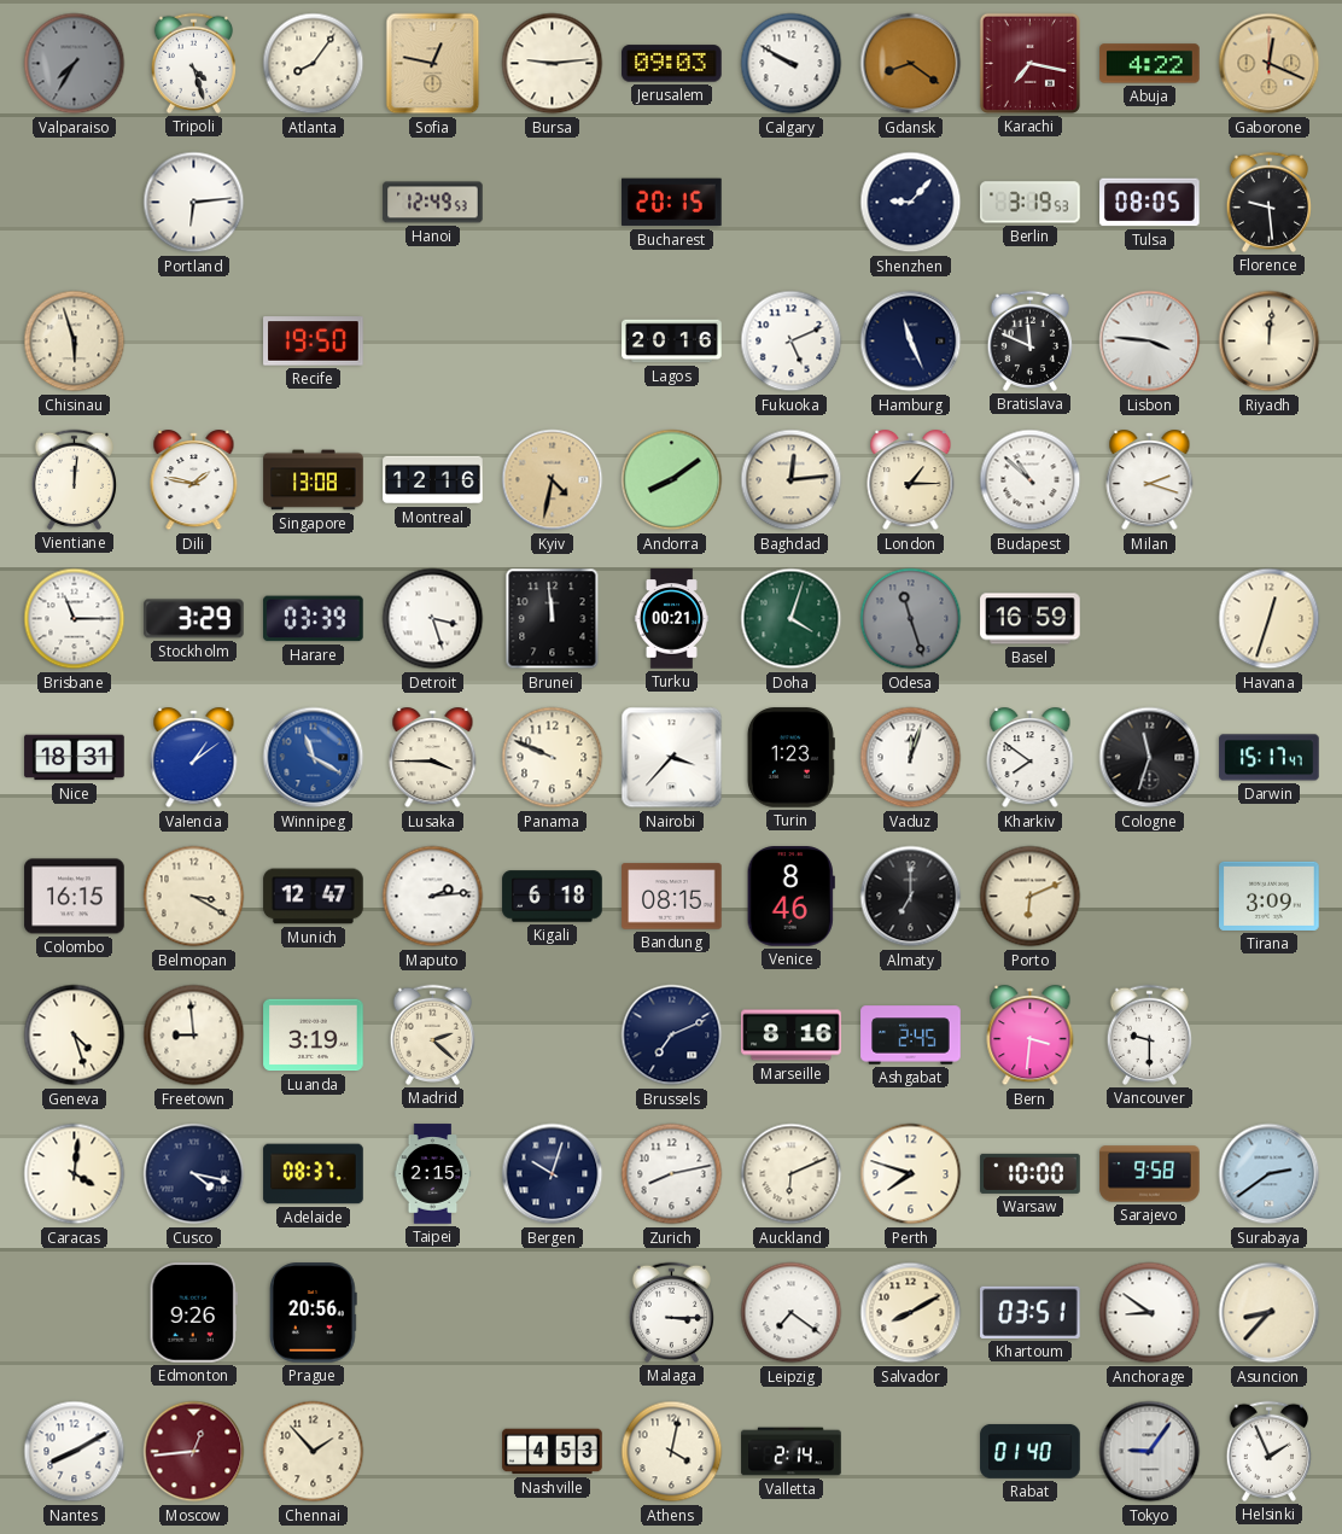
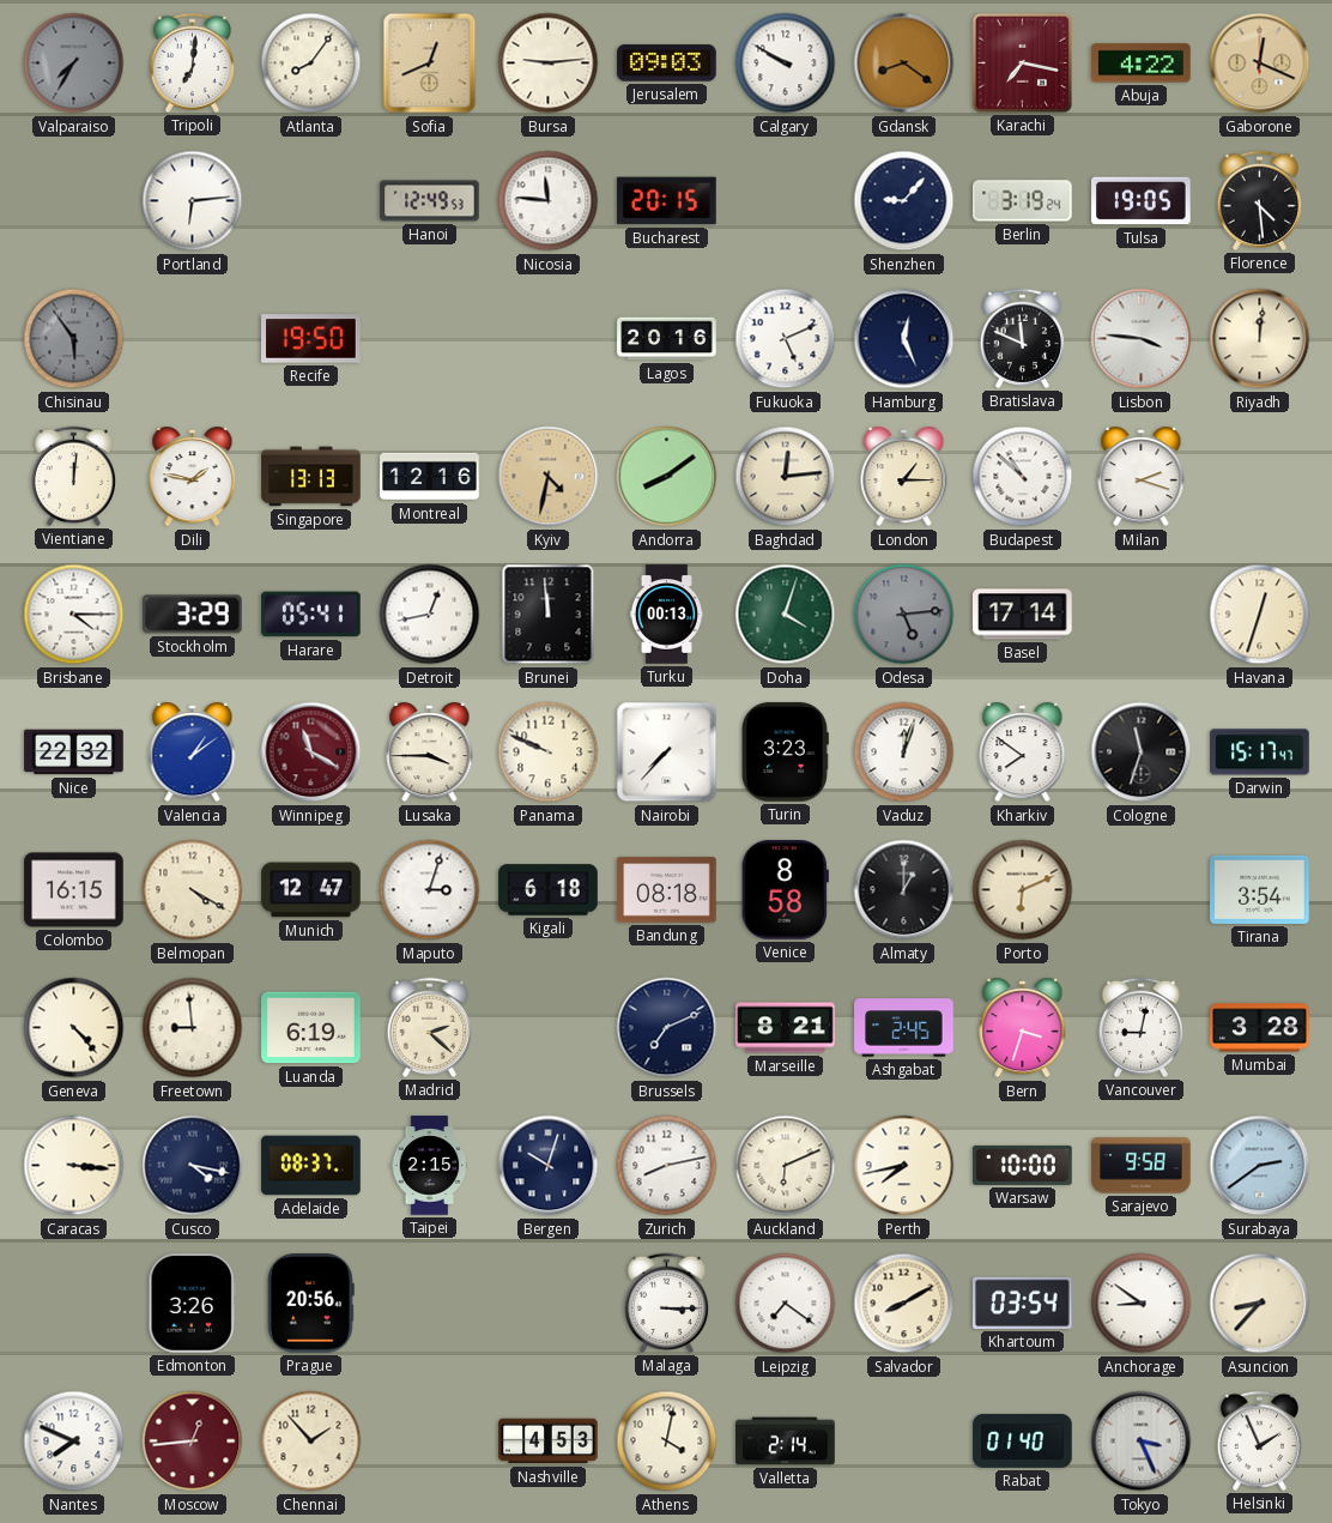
Tripoli: 4:27 -> 7:01
Sofia: 12:47 -> 12:41
Nicosia: none -> 11:46
Berlin: 3:19:53 -> 3:19:24
Tulsa: 08:05 -> 19:05
Florence: 9:29 -> 4:29
Chisinau: 5:57 -> 5:54
Chisinau dial: cream -> grey
Hamburg: 11:26 -> 12:26
Singapore: 13:08 -> 13:13
Brisbane: 11:15 -> 4:15
Harare: 03:39 -> 05:41
Detroit: 3:27 -> 12:43
Turku: 00:21 -> 00:13
Odesa: 11:27 -> 5:14
Basel: 16:59 -> 17:14
Nice: 18:31 -> 22:32
Winnipeg dial: blue -> burgundy
Nairobi: 3:37 -> 7:37
Turin: 1:23 -> 3:23
Belmopan: 3:20 -> 4:20
Maputo: 2:14 -> 3:03
Bandung: 08:15 -> 08:18
Venice: 8:46 -> 8:58
Almaty: 7:00 -> 1:00
Tirana: 3:09 -> 3:54
Geneva: 4:27 -> 4:23
Luanda: 3:19 -> 6:19
Marseille: 8:16 -> 8:21
Bern: 3:31 -> 3:33
Vancouver: 9:30 -> 9:02
Mumbai: none -> 3:28
Caracas: 4:01 -> 3:16
Perth: 7:48 -> 7:43
Edmonton: 9:26 -> 3:26
Khartoum: 03:51 -> 03:54
Nantes: 8:10 -> 7:49
Tokyo: 9:06 -> 3:26
